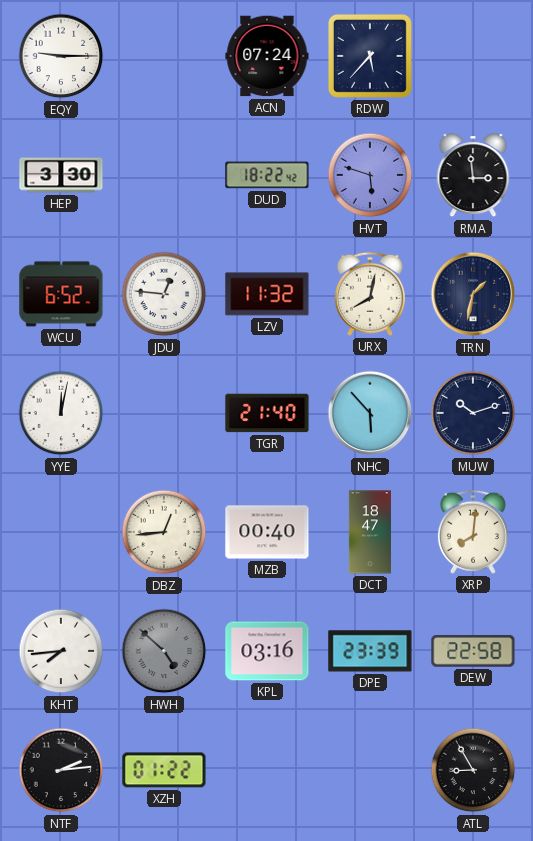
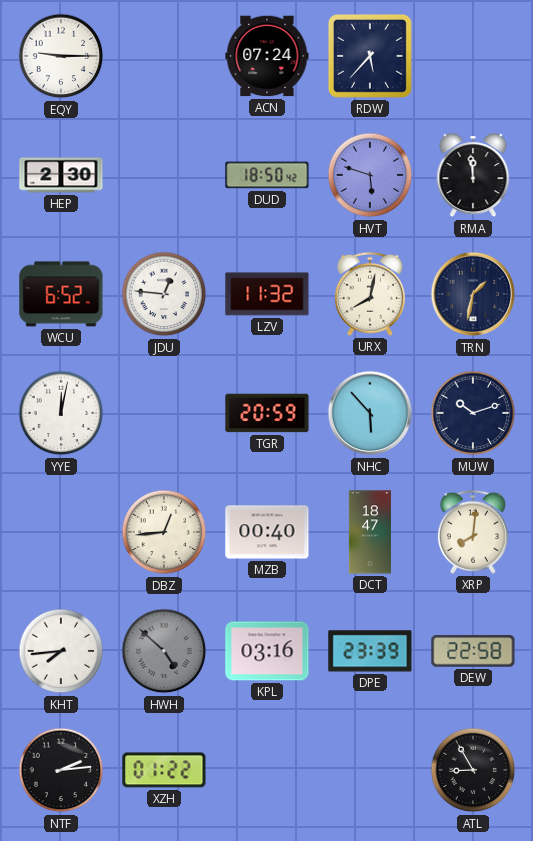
HEP: 3:30 -> 2:30
DUD: 18:22 -> 18:50
RMA: 2:59 -> 11:59
TGR: 21:40 -> 20:59
